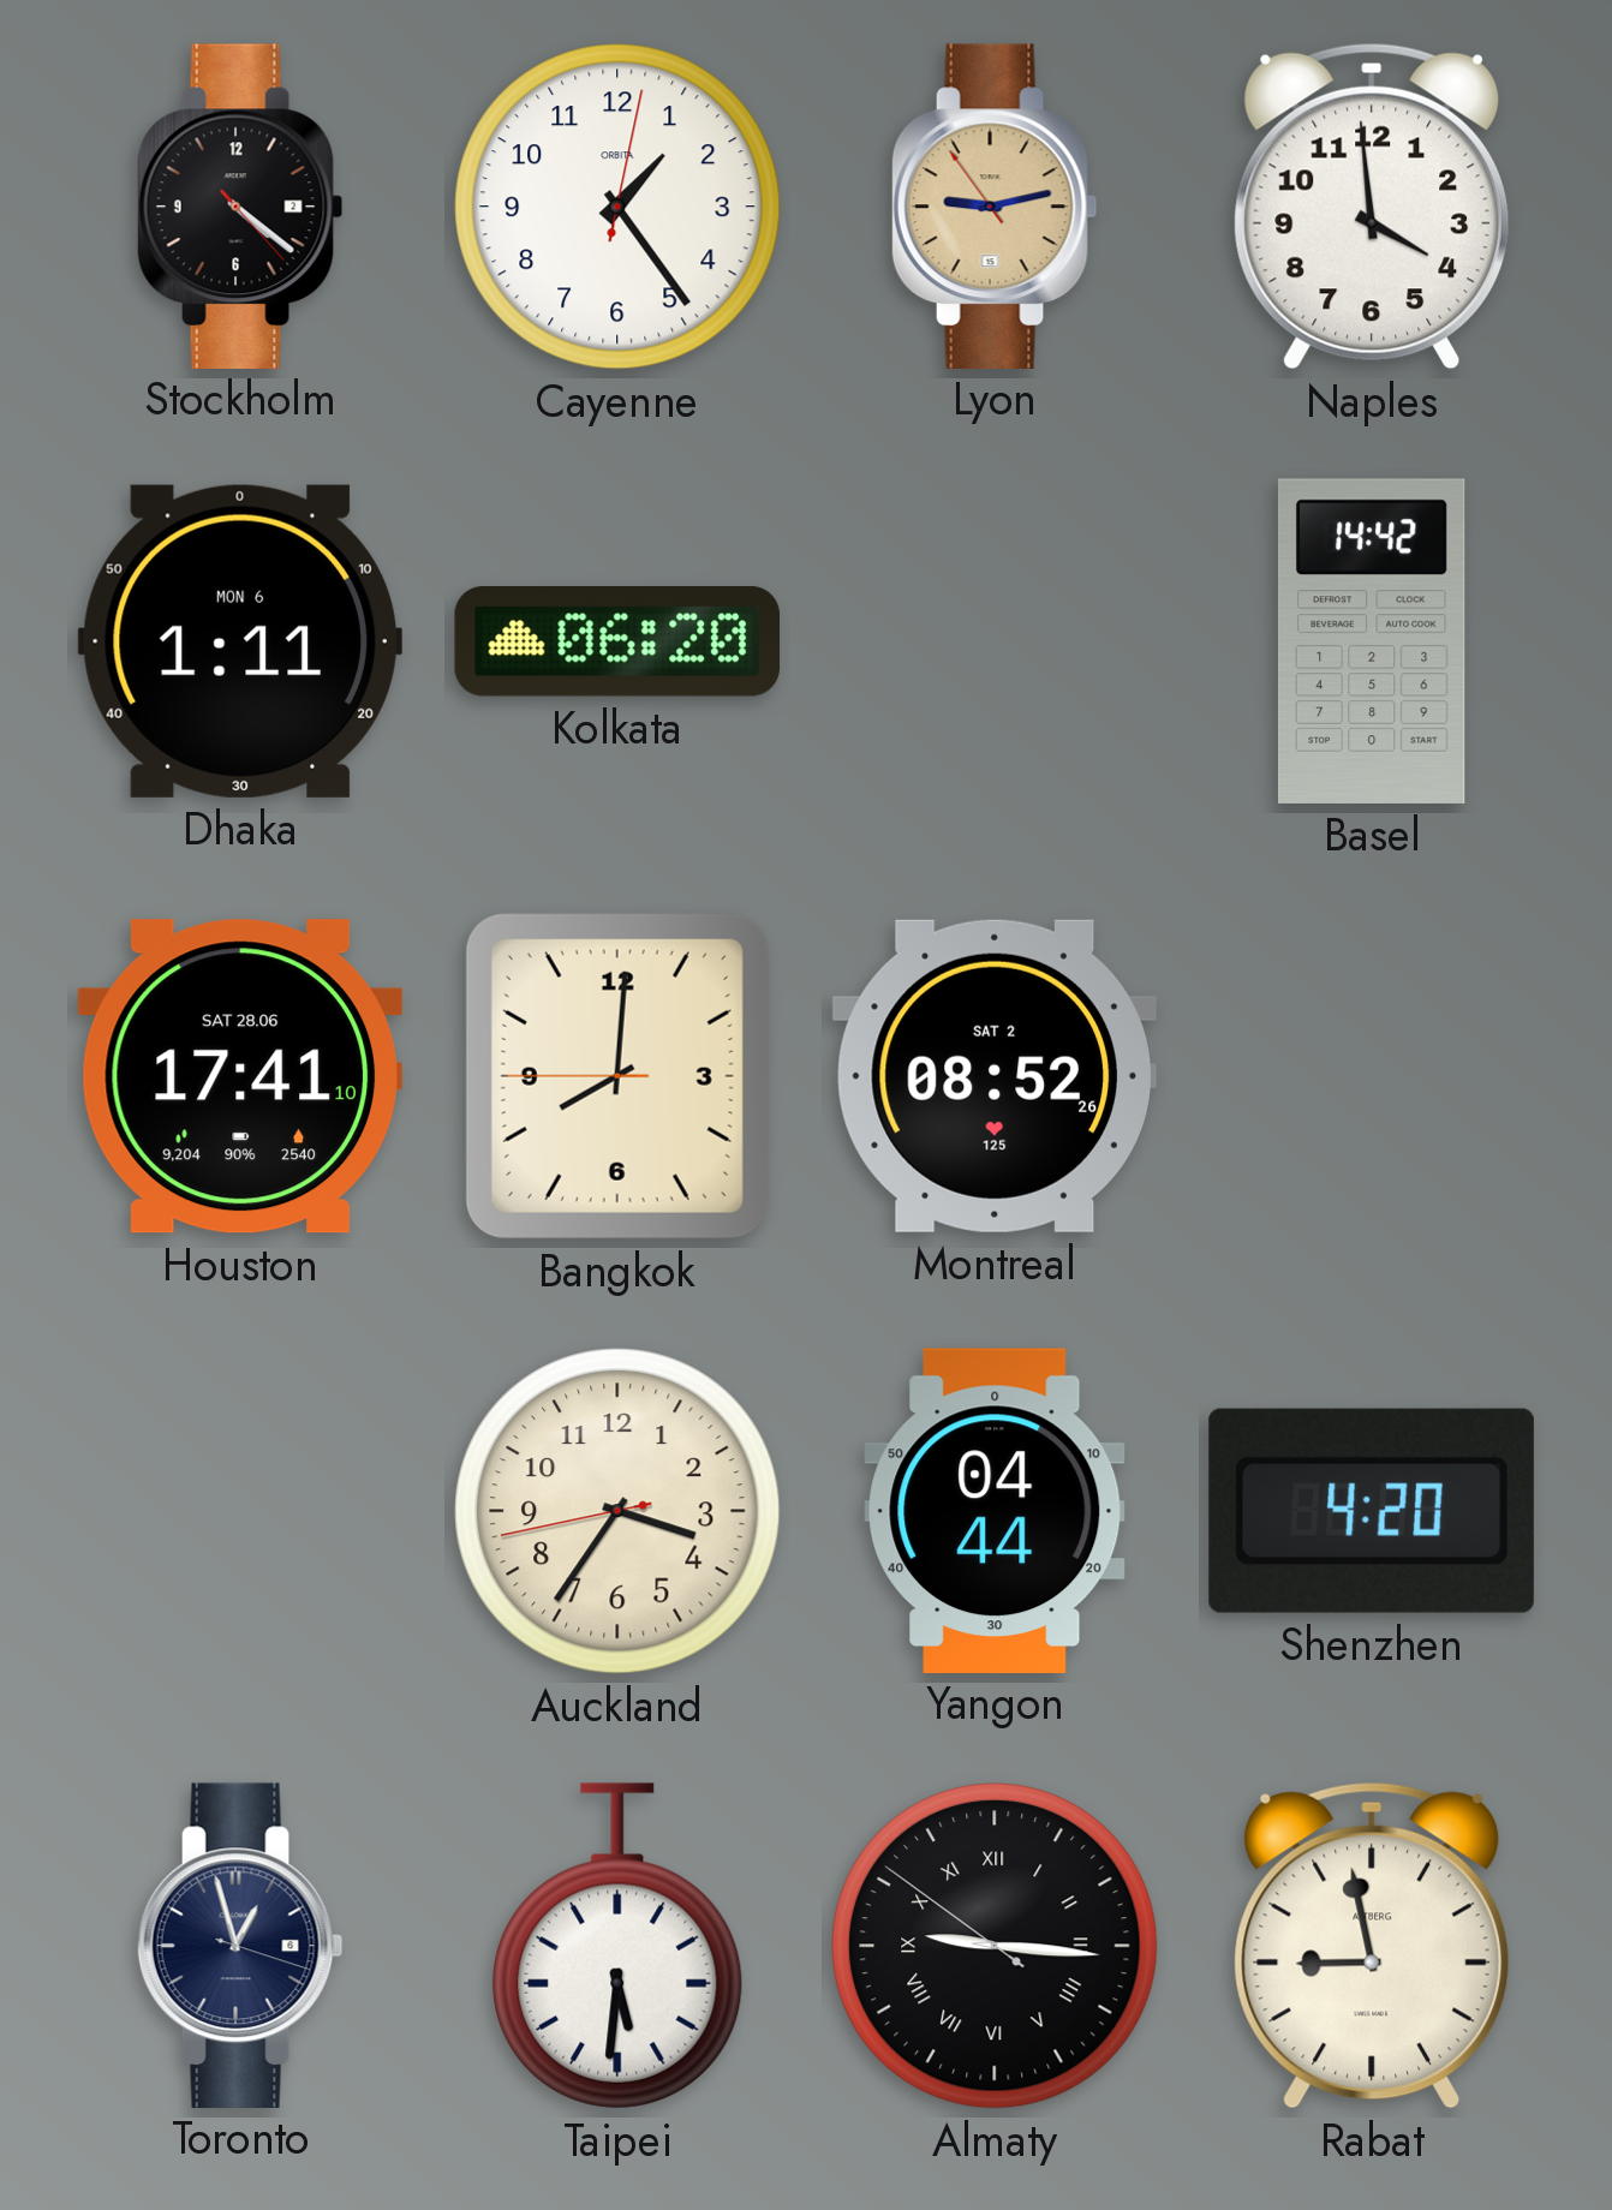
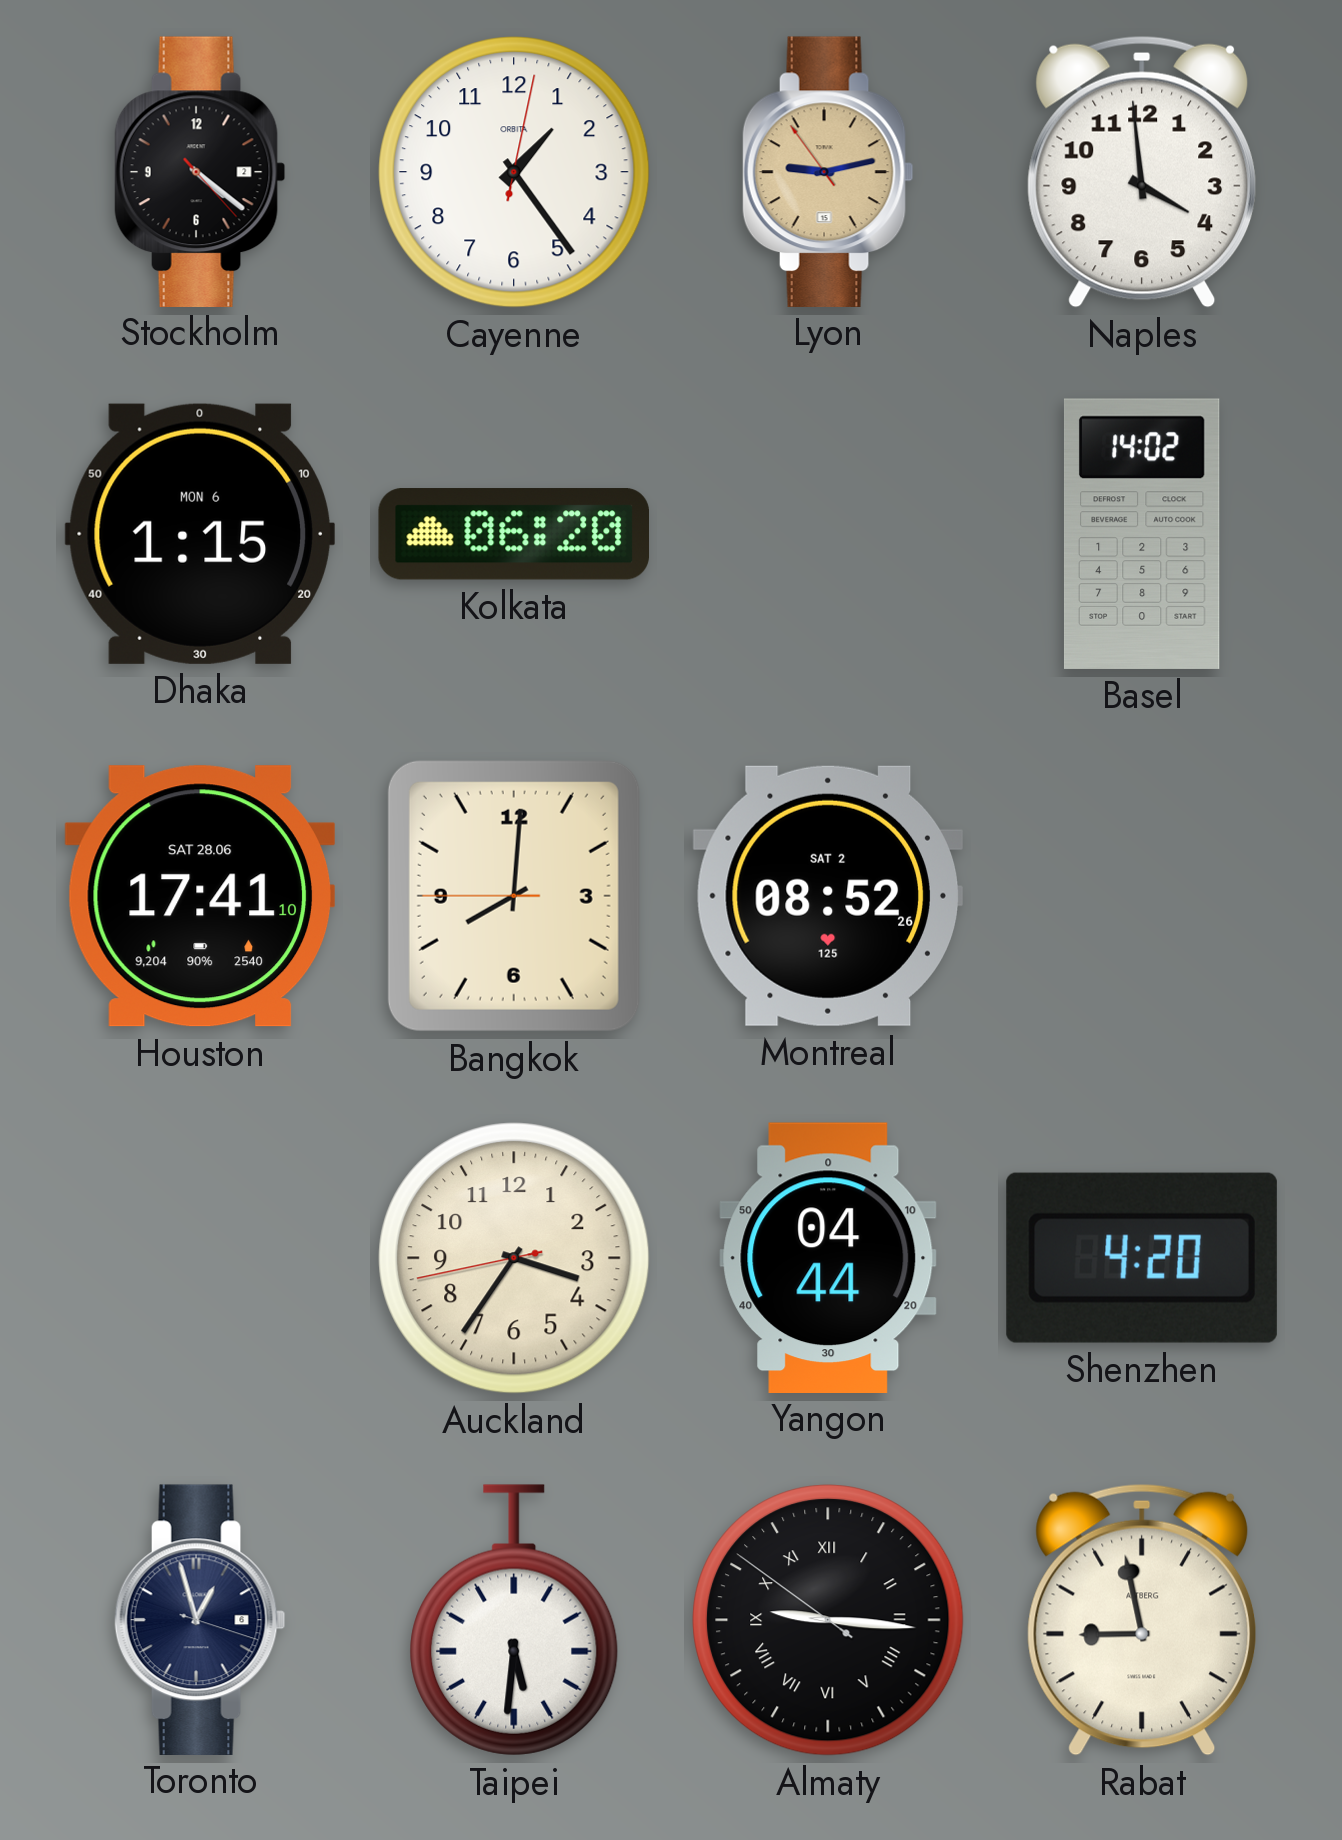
Dhaka: 1:11 -> 1:15
Basel: 14:42 -> 14:02
